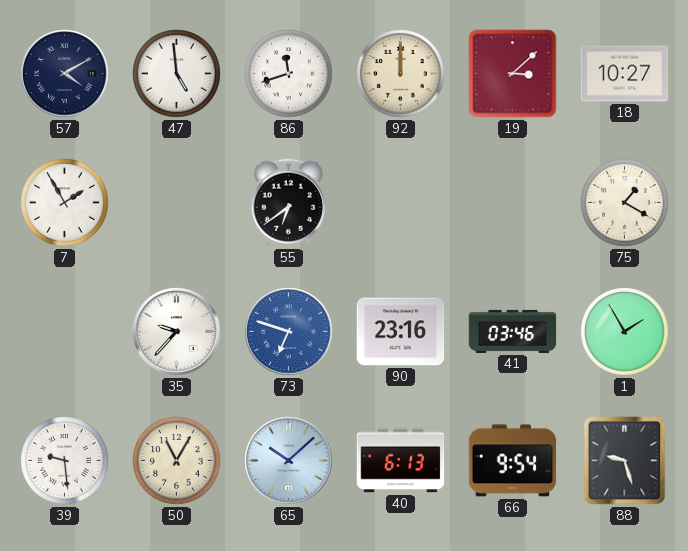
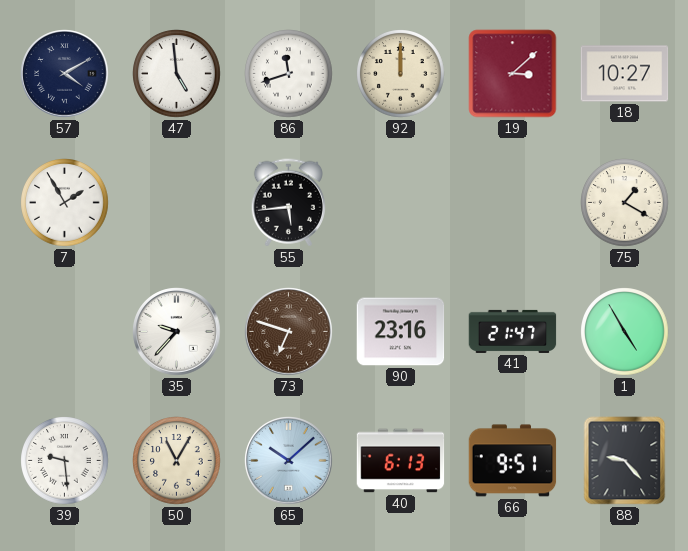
55: 6:39 -> 5:44
73 dial: blue -> brown
41: 03:46 -> 21:47
1: 1:55 -> 4:55
66: 9:54 -> 9:51
88: 9:27 -> 9:23
